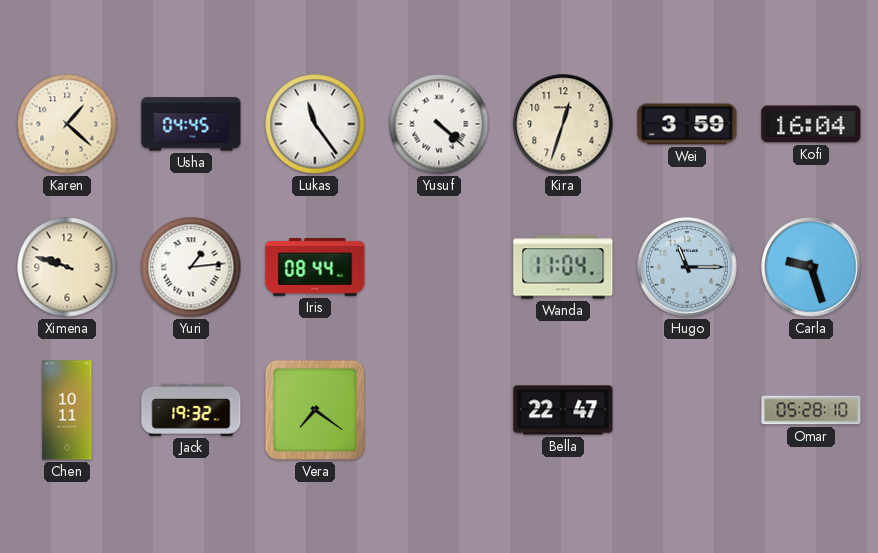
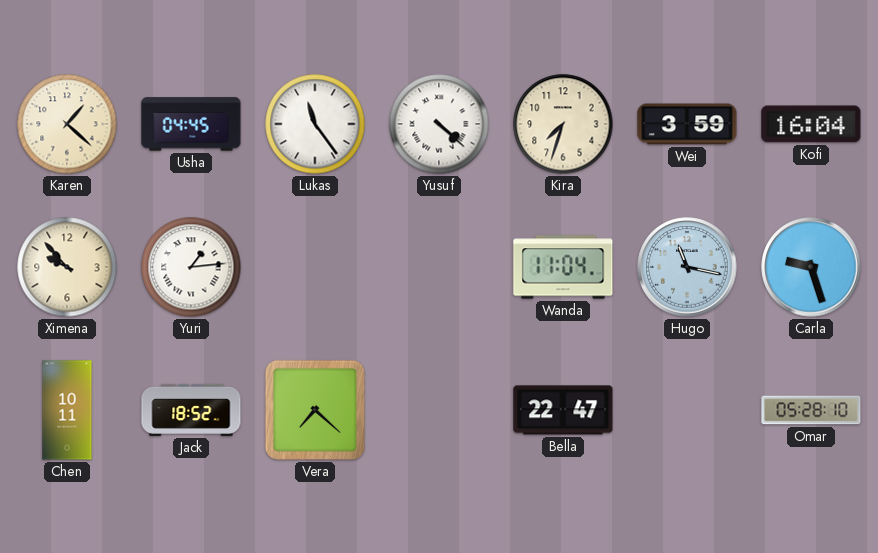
Kira: 12:33 -> 7:33
Ximena: 9:48 -> 9:53
Iris: 08:44 -> none
Hugo: 11:15 -> 11:17
Jack: 19:32 -> 18:52
Vera: 7:21 -> 7:22
